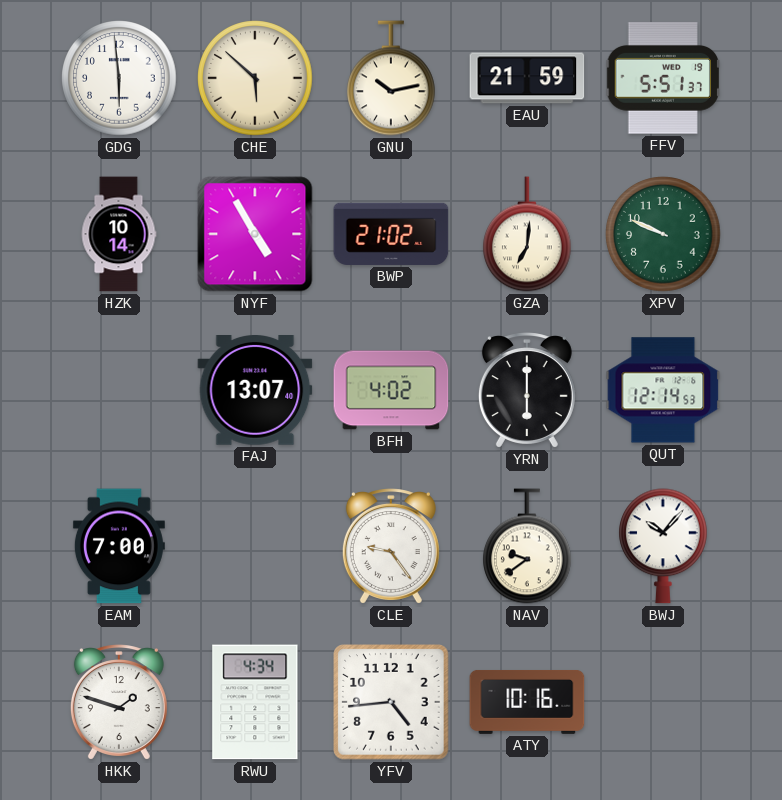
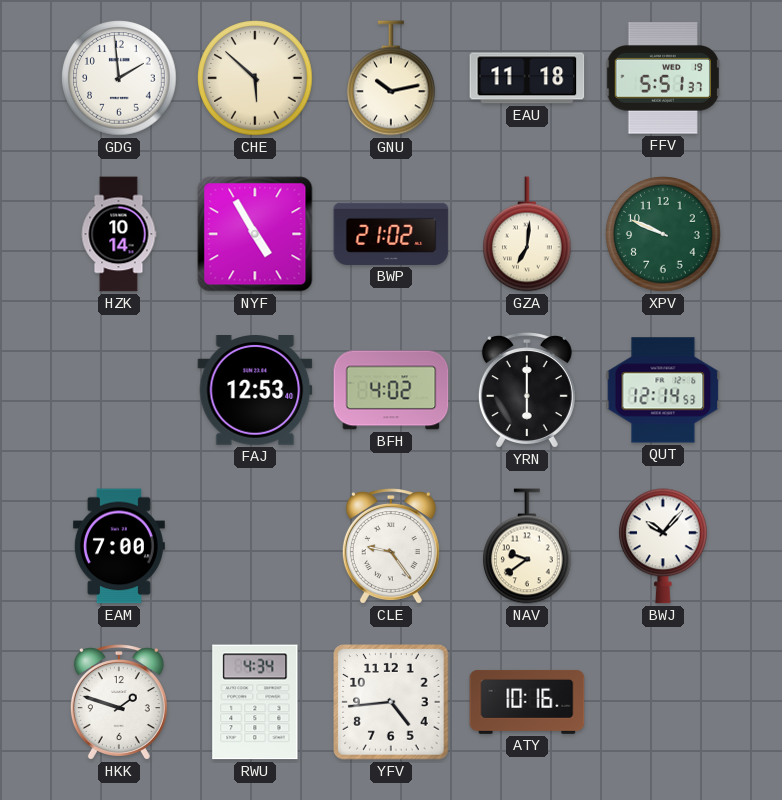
GDG: 5:59 -> 1:59
EAU: 21:59 -> 11:18
FAJ: 13:07 -> 12:53
